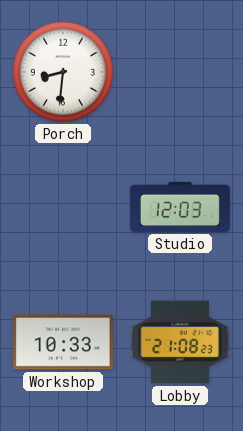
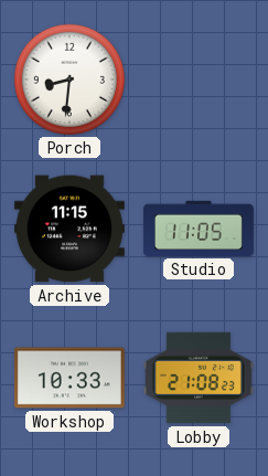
Archive: none -> 11:15
Studio: 12:03 -> 11:05
